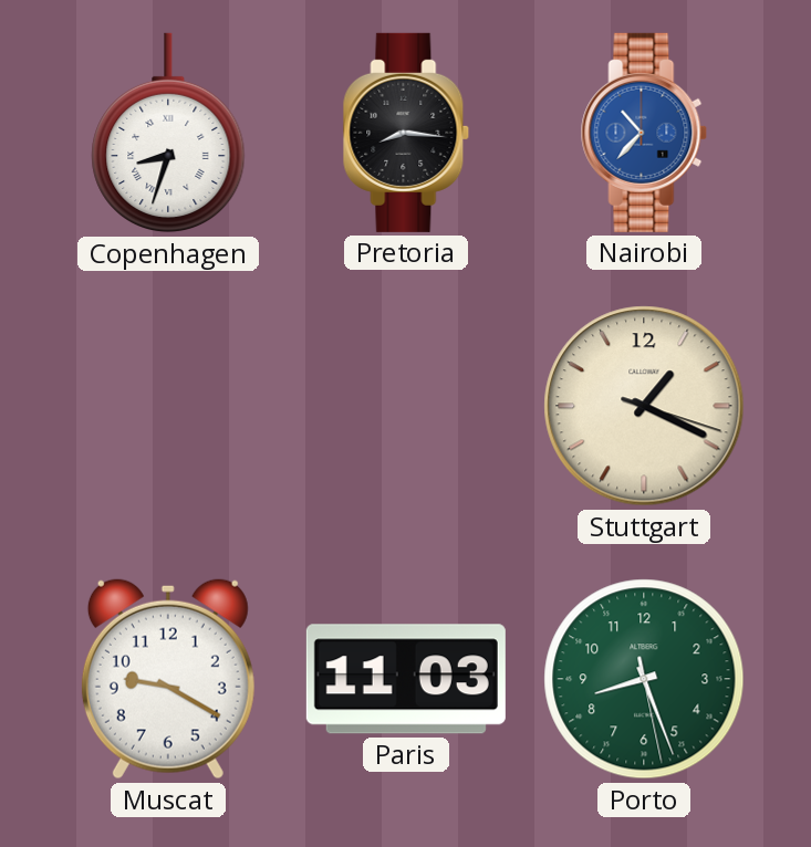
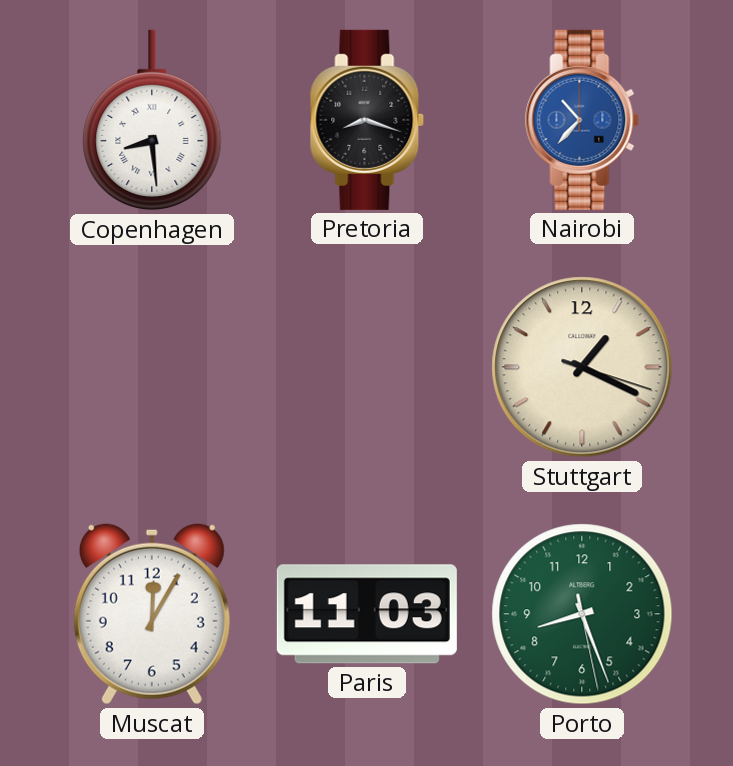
Copenhagen: 8:33 -> 8:29
Pretoria: 8:16 -> 8:18
Muscat: 9:20 -> 12:05
